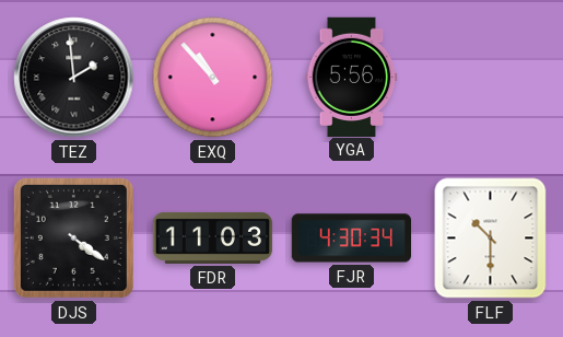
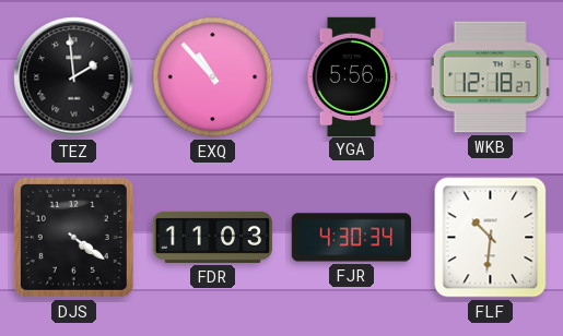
WKB: none -> 12:18
FLF: 10:30 -> 10:31
